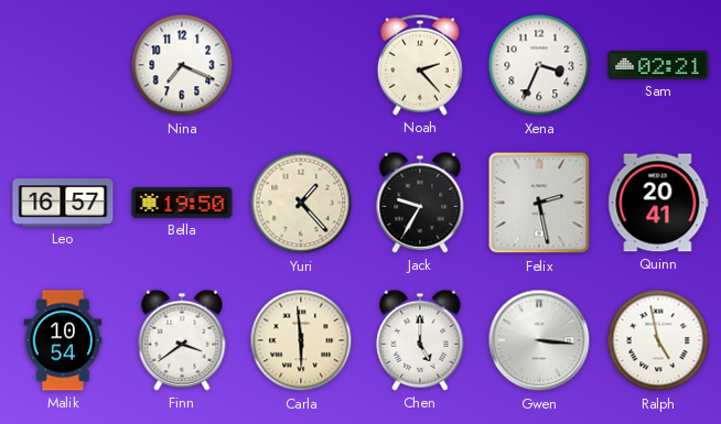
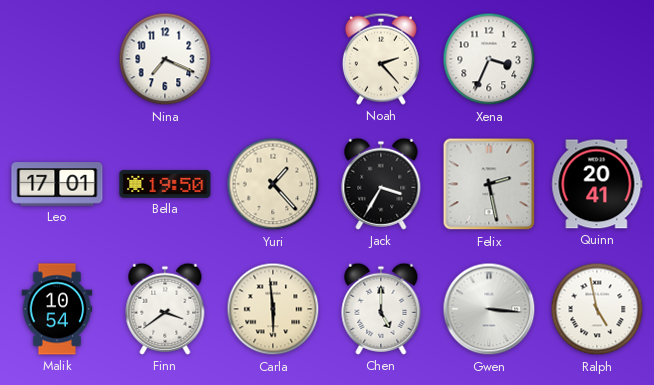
Sam: 02:21 -> none
Leo: 16:57 -> 17:01
Jack: 9:35 -> 3:35
